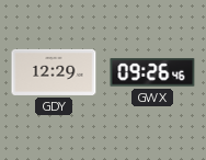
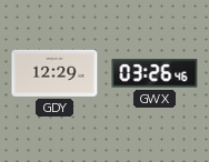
GWX: 09:26 -> 03:26
